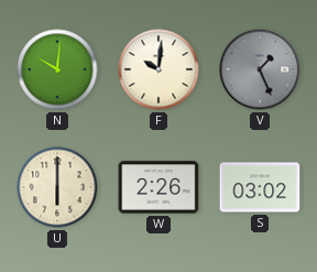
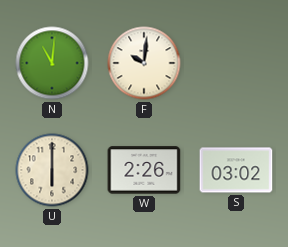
N: 10:01 -> 11:01
V: 1:26 -> none
